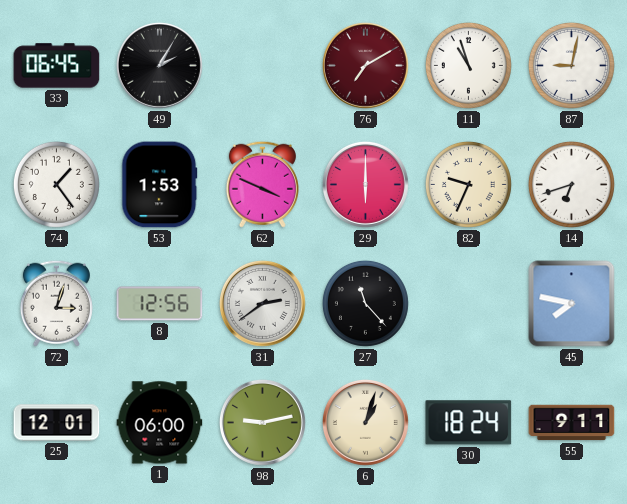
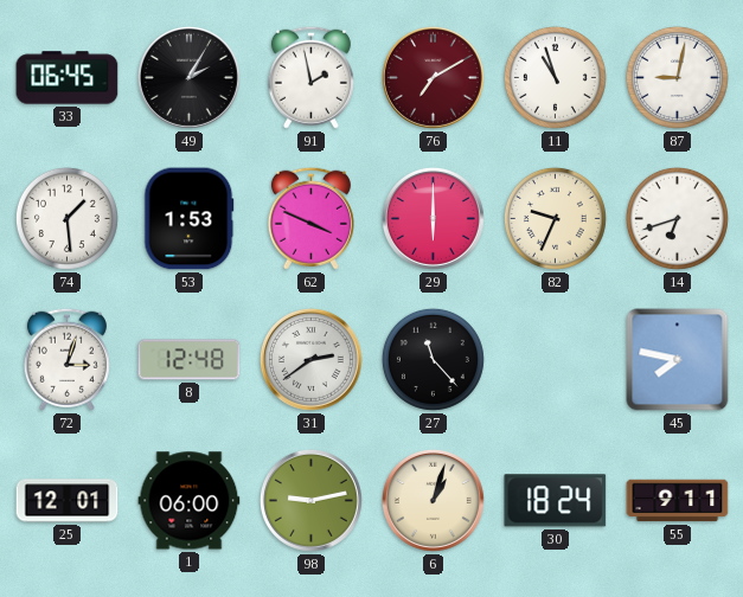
91: none -> 1:58
74: 1:24 -> 1:29
8: 12:56 -> 12:48
